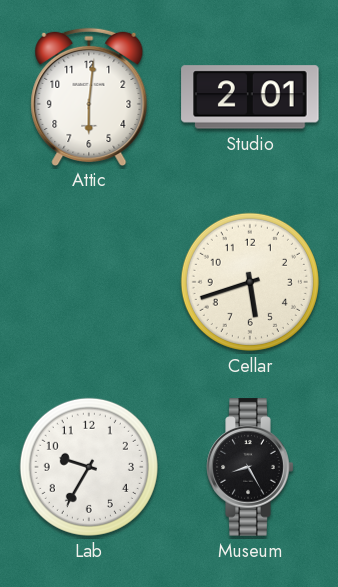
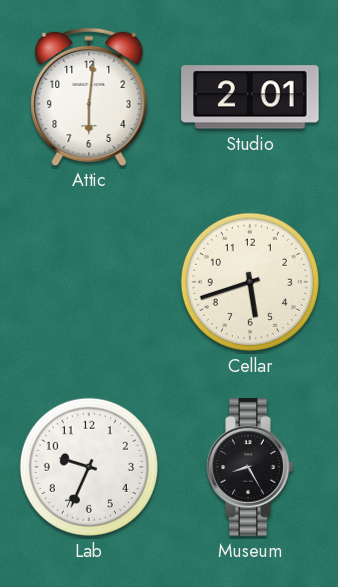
Lab: 9:35 -> 9:34
